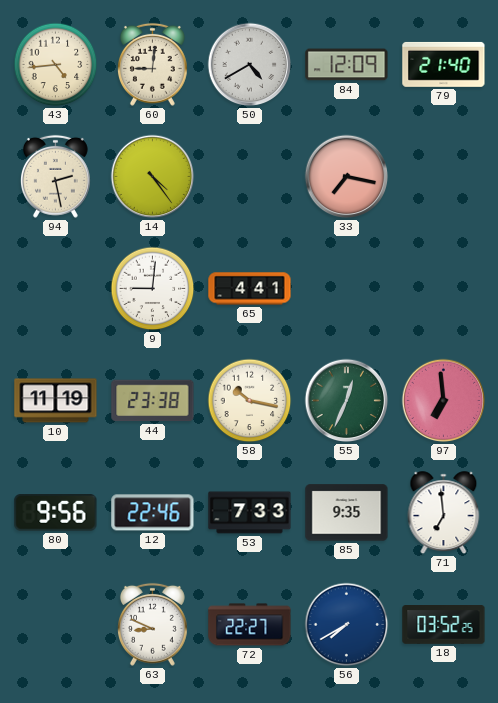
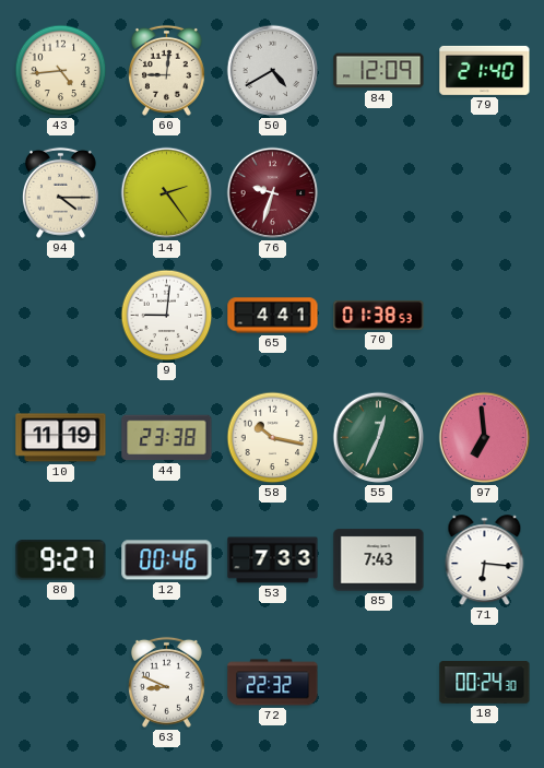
94: 2:28 -> 4:15
14: 4:24 -> 2:24
76: none -> 9:33
33: 7:17 -> none
70: none -> 01:38
80: 9:56 -> 9:27
12: 22:46 -> 00:46
85: 9:35 -> 7:43
71: 6:59 -> 6:16
72: 22:27 -> 22:32
56: 7:40 -> none
18: 03:52 -> 00:24
